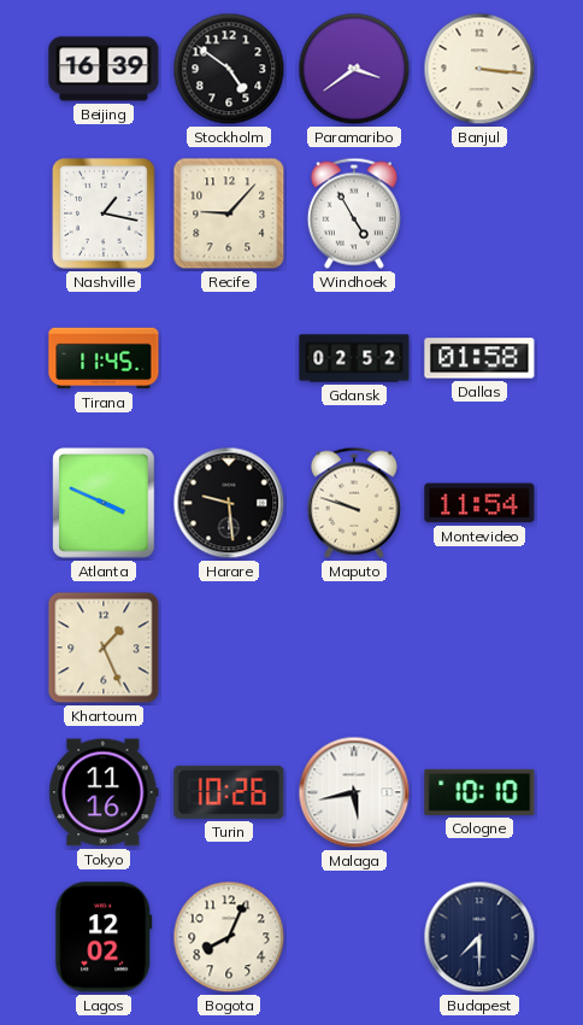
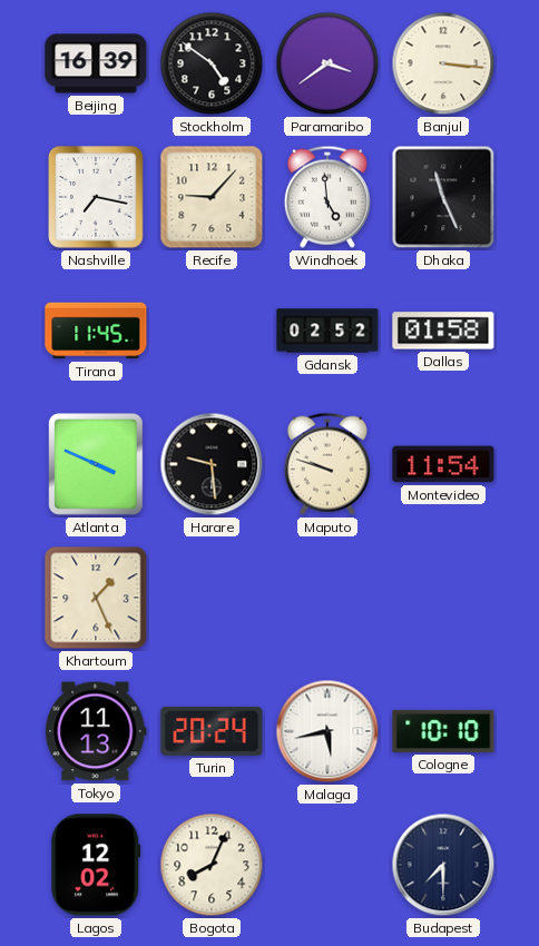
Nashville: 1:17 -> 7:17
Windhoek: 4:55 -> 4:59
Dhaka: none -> 11:26
Tokyo: 11:16 -> 11:13
Turin: 10:26 -> 20:24
